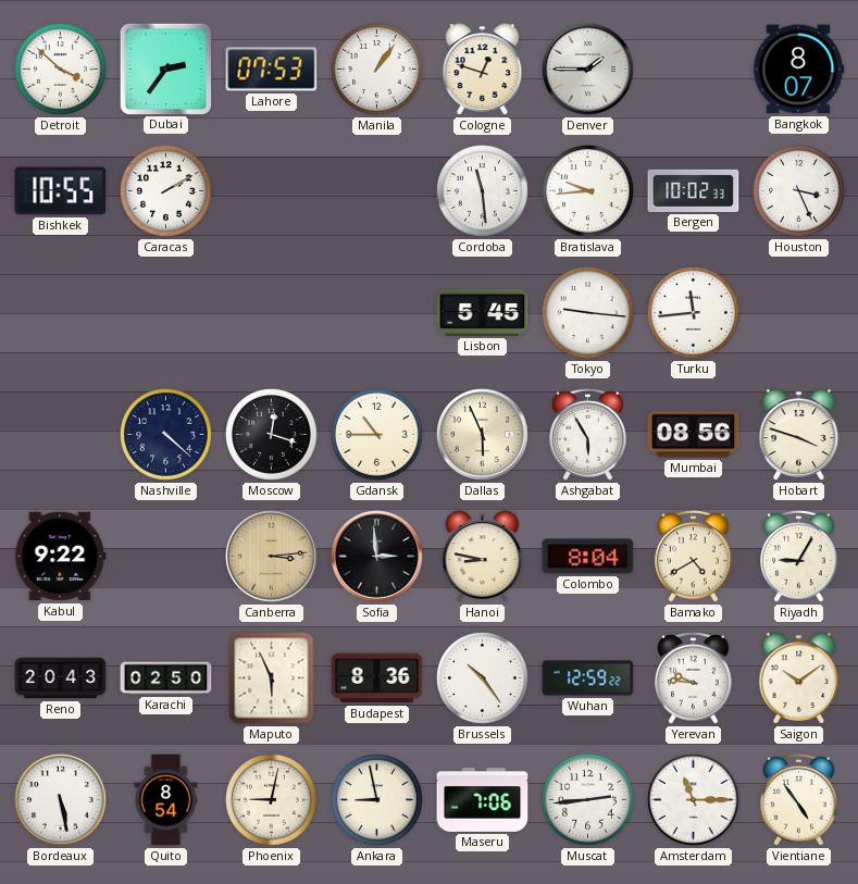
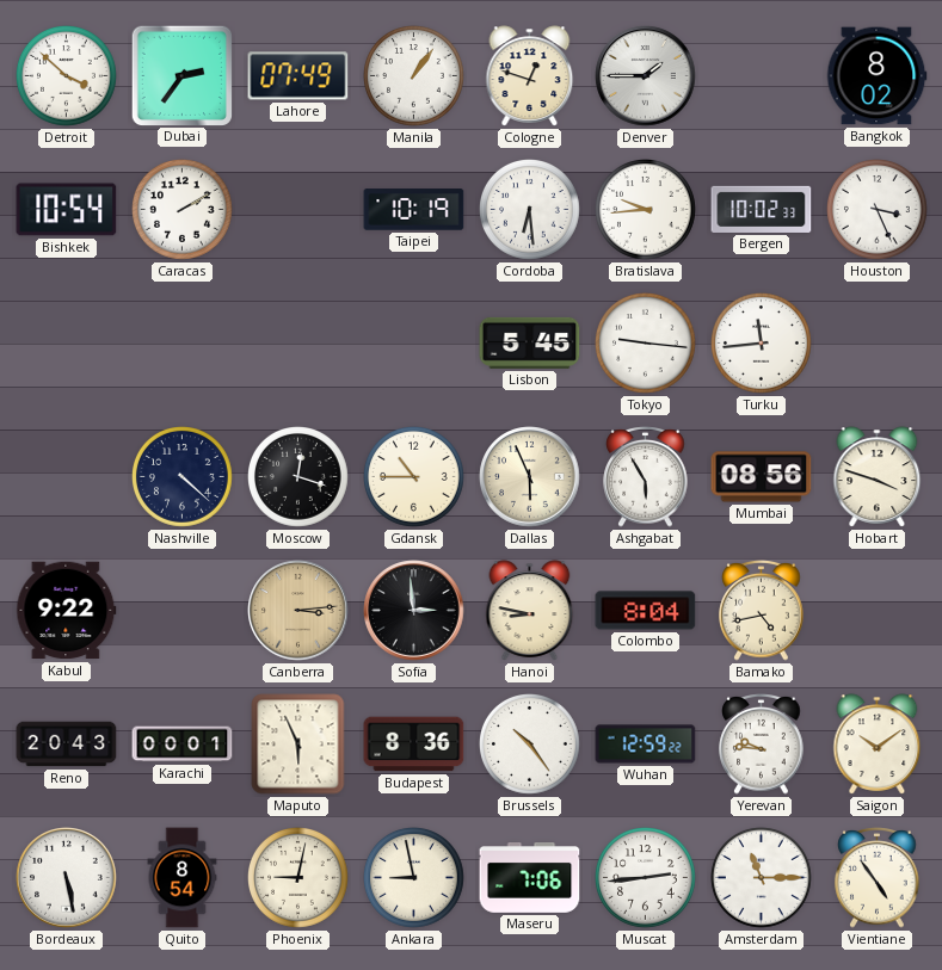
Lahore: 07:53 -> 07:49
Bangkok: 8:07 -> 8:02
Bishkek: 10:55 -> 10:54
Taipei: none -> 10:19
Cordoba: 11:29 -> 6:29
Bamako: 4:40 -> 4:43
Riyadh: 9:05 -> none
Karachi: 02:50 -> 00:01
